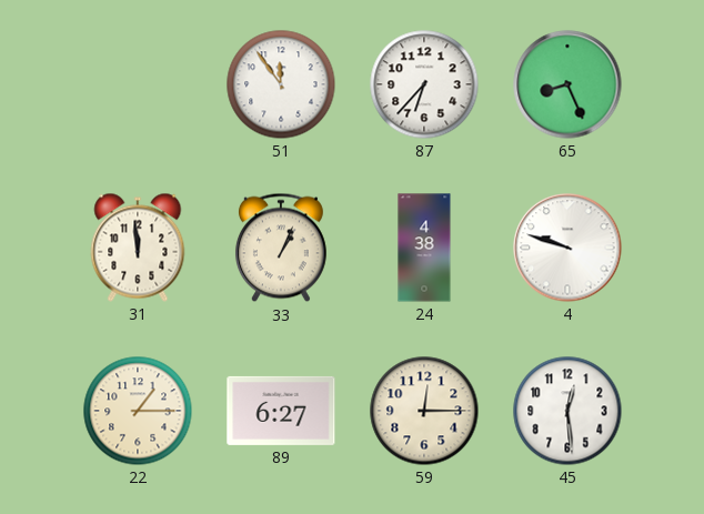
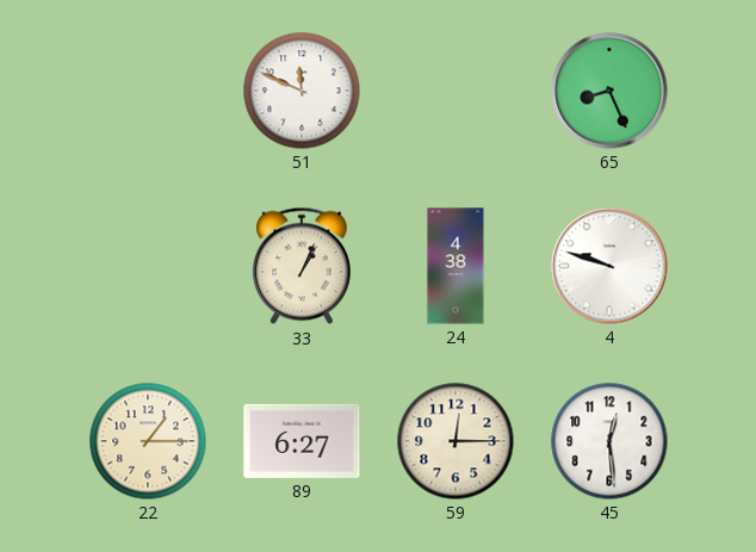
51: 11:54 -> 11:49
87: 6:37 -> none
31: 11:59 -> none
